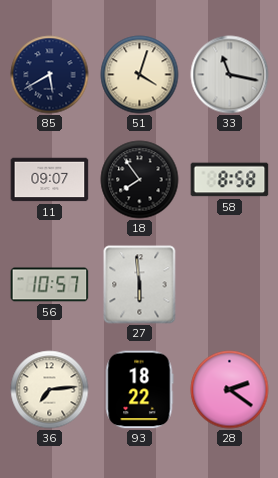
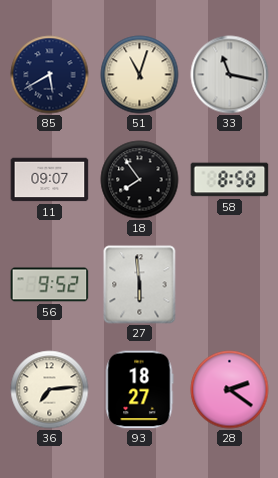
51: 4:03 -> 11:03
56: 10:57 -> 9:52
93: 18:22 -> 18:27
